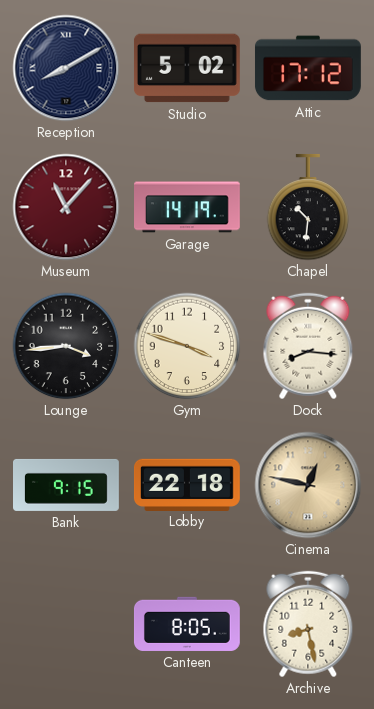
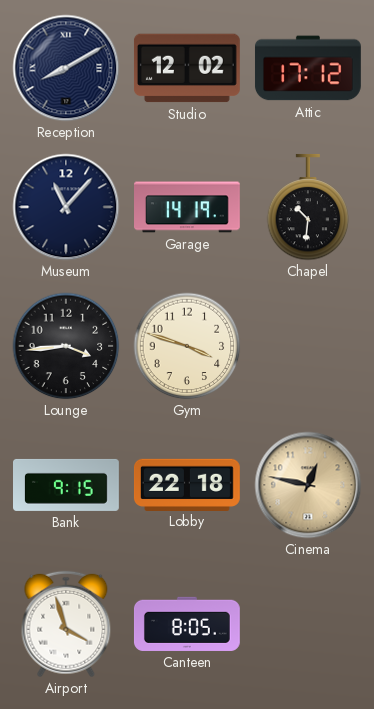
Studio: 5:02 -> 12:02
Museum dial: burgundy -> navy
Dock: 8:16 -> none
Airport: none -> 3:57
Archive: 8:28 -> none
